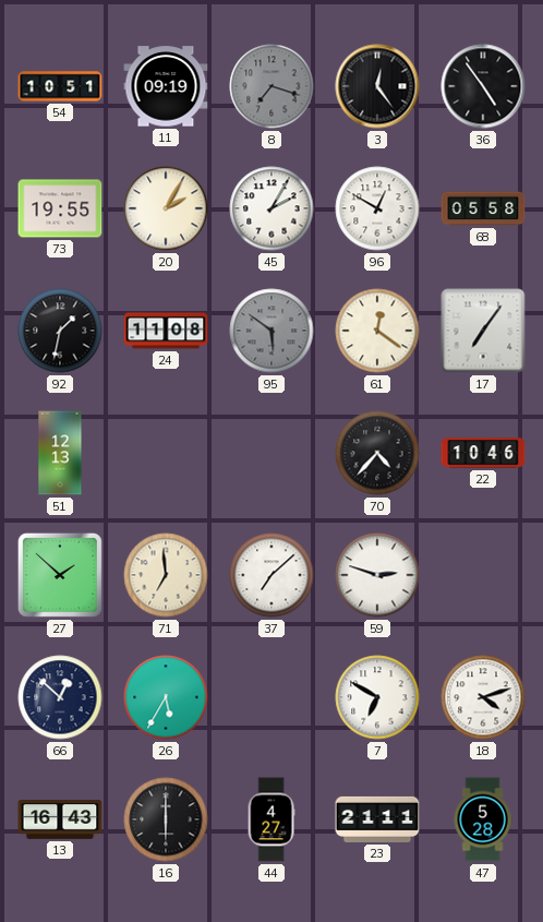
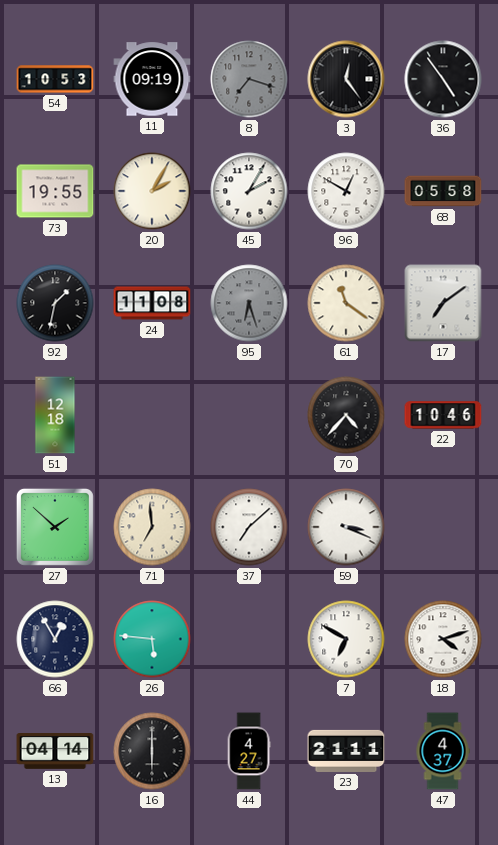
54: 10:51 -> 10:53
95: 5:51 -> 6:27
61: 12:21 -> 11:21
17: 7:06 -> 7:09
51: 12:13 -> 12:18
59: 2:48 -> 3:19
66: 12:52 -> 12:55
26: 5:35 -> 5:46
13: 16:43 -> 04:14
47: 5:28 -> 4:37
